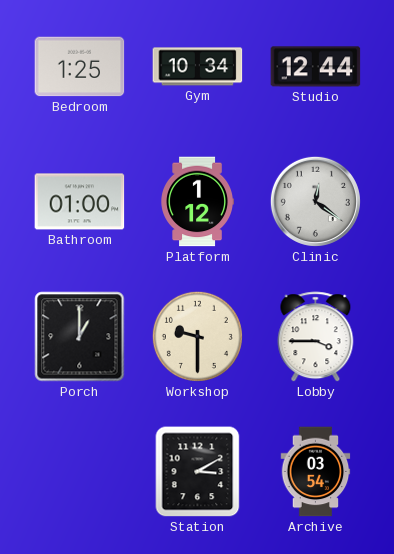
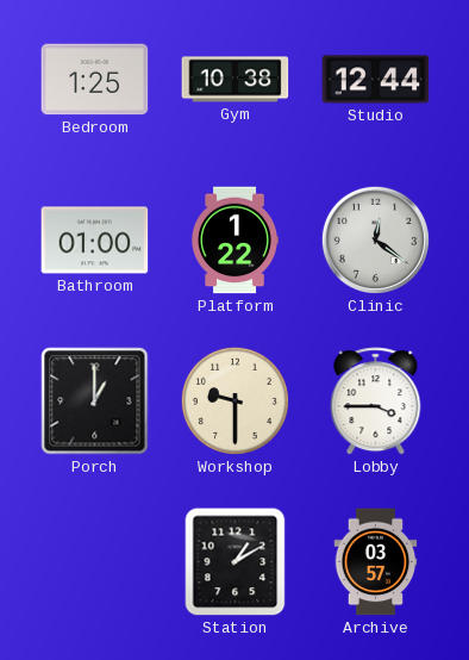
Gym: 10:34 -> 10:38
Platform: 1:12 -> 1:22
Station: 3:10 -> 1:10
Archive: 03:54 -> 03:57
